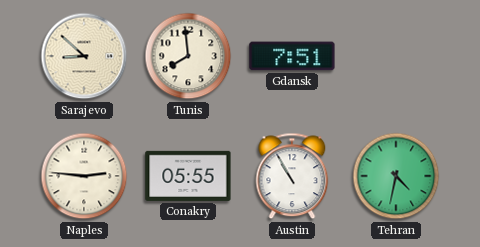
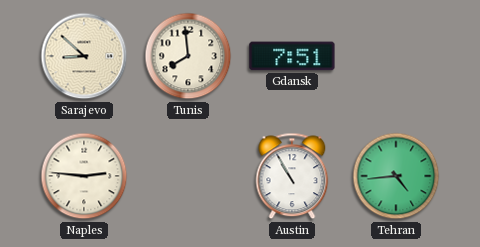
Conakry: 05:55 -> none
Tehran: 4:32 -> 4:44
